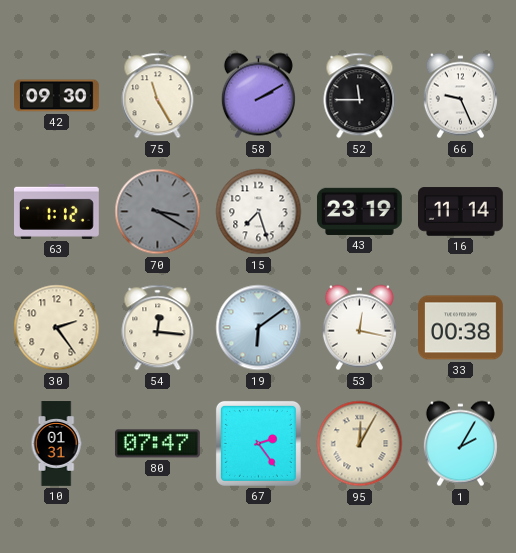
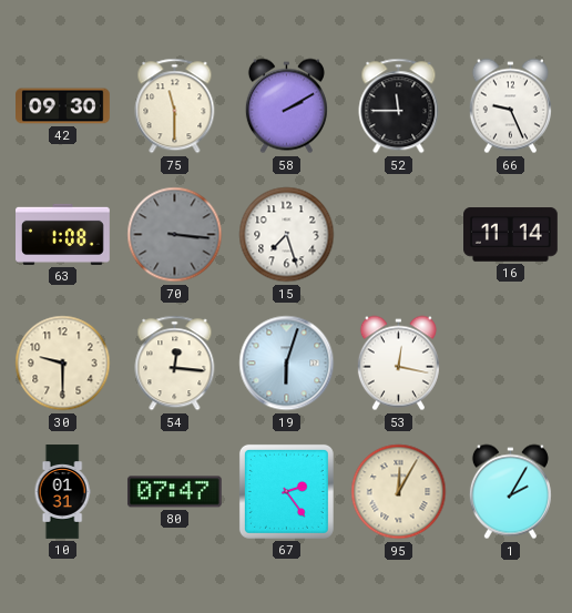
75: 11:25 -> 11:30
63: 1:12 -> 1:08
70: 3:20 -> 3:16
43: 23:19 -> none
30: 2:24 -> 9:30
19: 6:09 -> 6:03
33: 00:38 -> none
